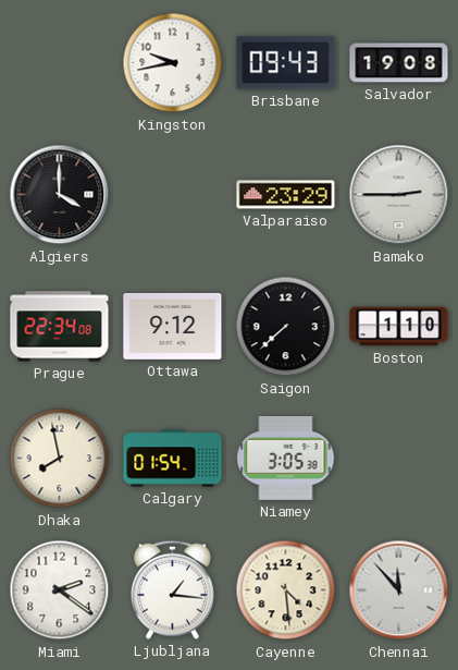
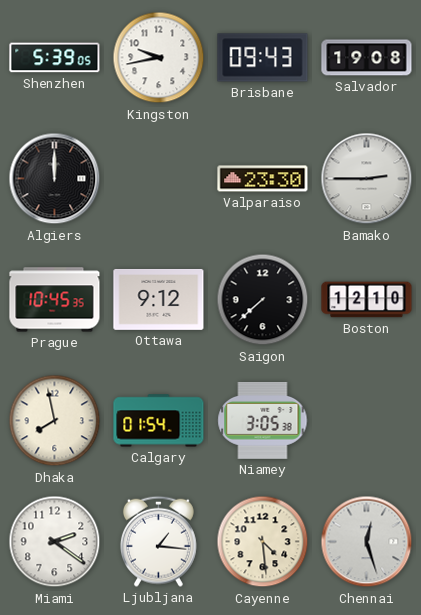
Shenzhen: none -> 5:39
Algiers: 4:00 -> 12:00
Valparaiso: 23:29 -> 23:30
Prague: 22:34 -> 10:45
Boston: 1:10 -> 12:10
Chennai: 11:53 -> 12:27
